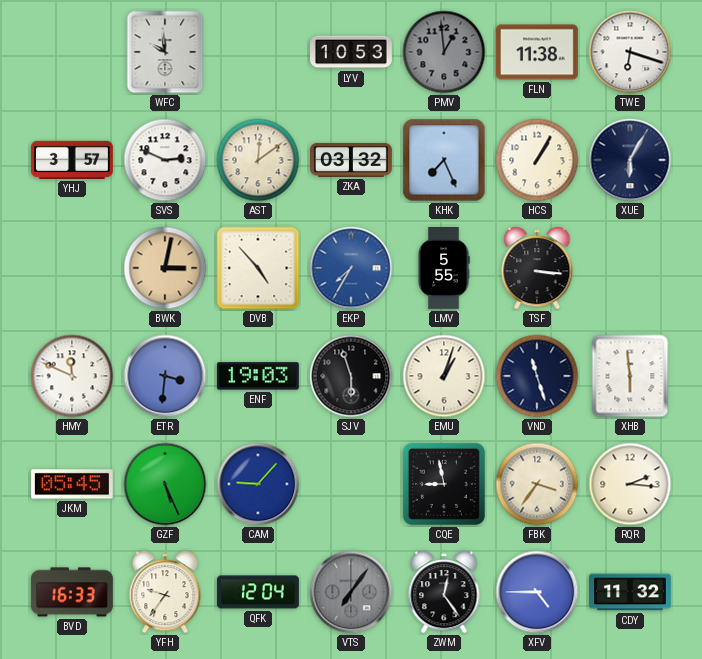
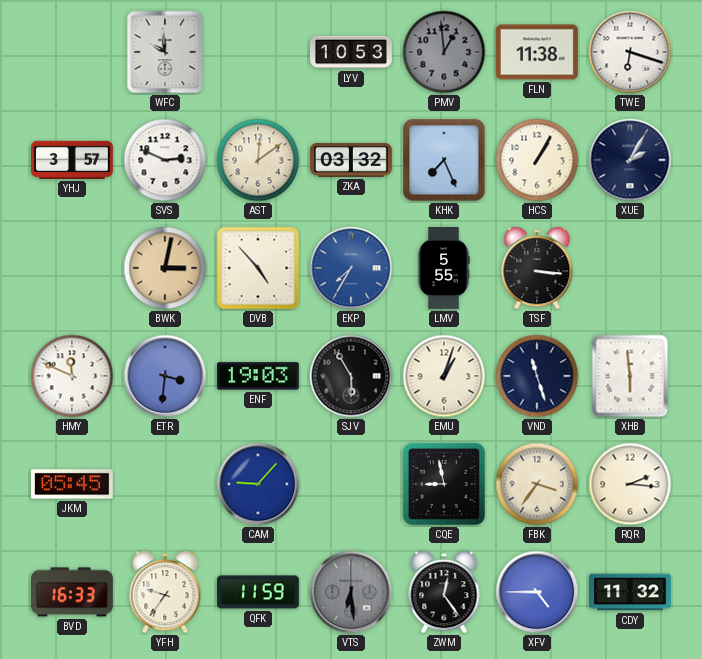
XUE: 6:05 -> 2:05
SJV: 5:57 -> 5:55
GZF: 5:26 -> none
QFK: 12:04 -> 11:59
VTS: 7:06 -> 6:29
